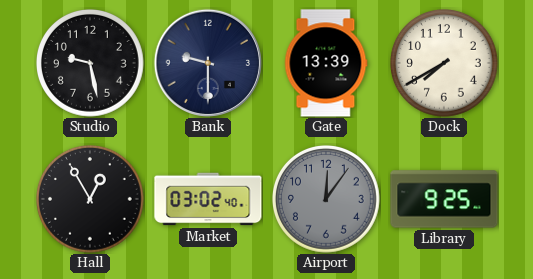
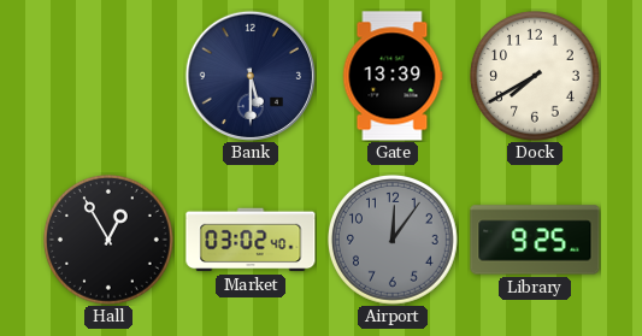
Studio: 9:28 -> none
Bank: 9:30 -> 5:30
